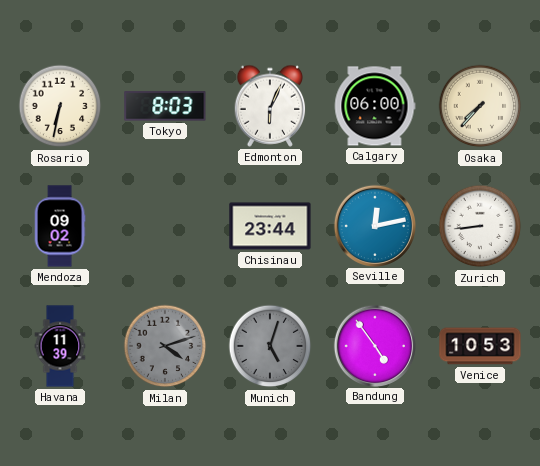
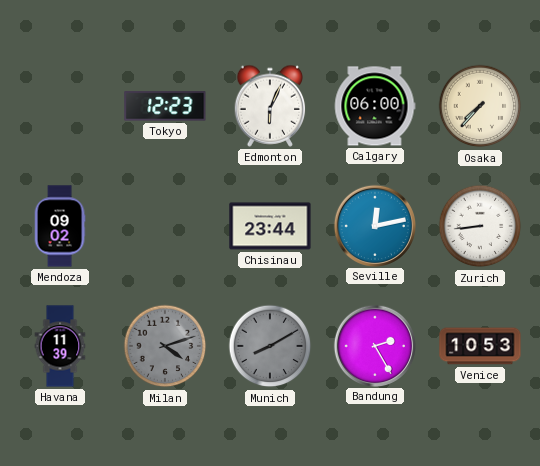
Rosario: 6:32 -> none
Tokyo: 8:03 -> 12:23
Munich: 5:03 -> 8:10
Bandung: 4:54 -> 2:25
